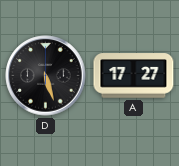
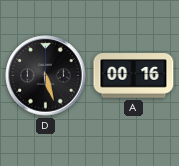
A: 17:27 -> 00:16
